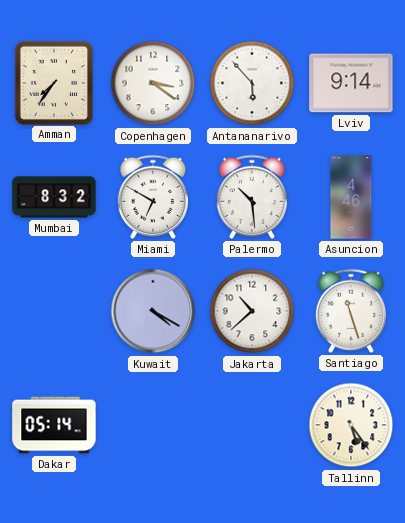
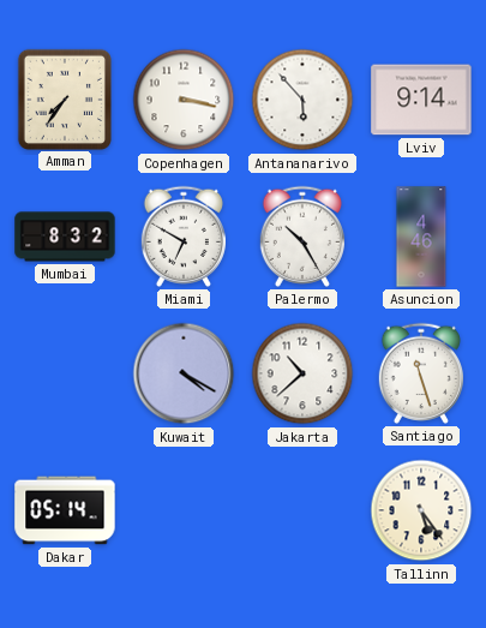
Copenhagen: 3:21 -> 3:17
Palermo: 10:29 -> 10:25
